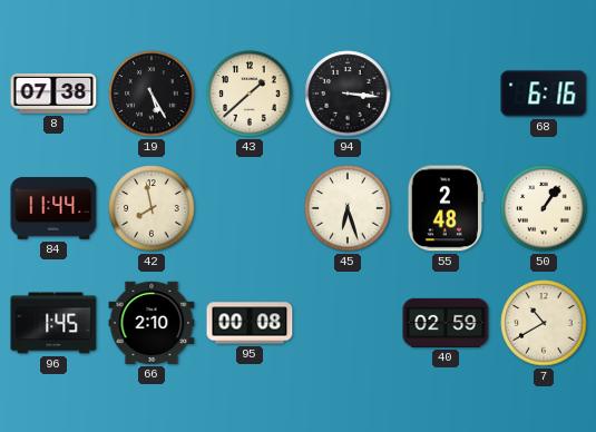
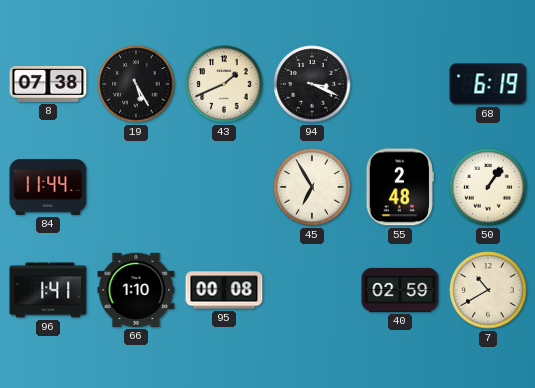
43: 1:38 -> 1:41
94: 3:16 -> 3:19
68: 6:16 -> 6:19
42: 7:58 -> none
45: 6:27 -> 6:55
96: 1:45 -> 1:41
66: 2:10 -> 1:10
